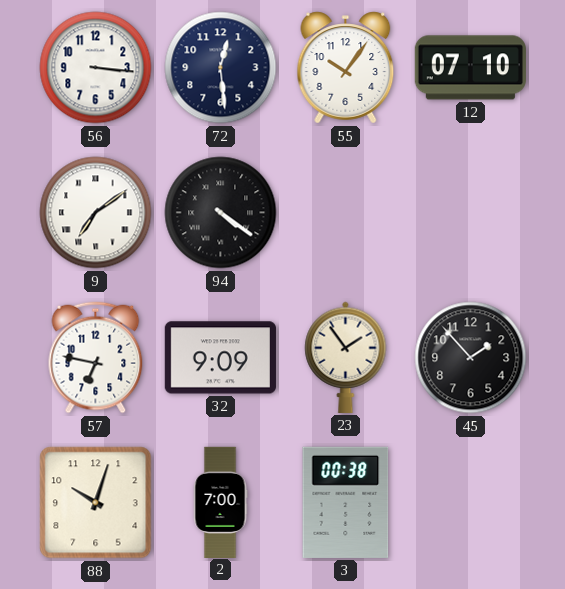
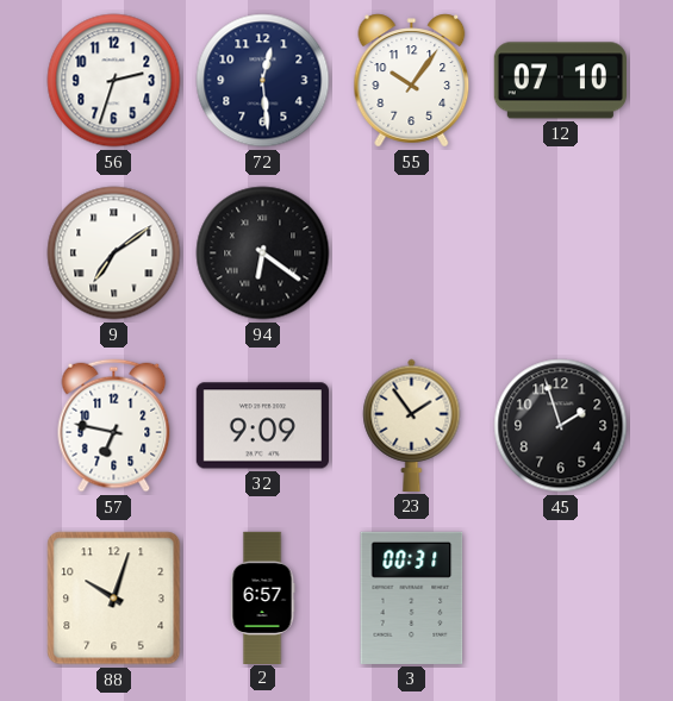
56: 3:16 -> 2:33
94: 4:21 -> 6:21
45: 1:53 -> 1:57
2: 7:00 -> 6:57
3: 00:38 -> 00:31
